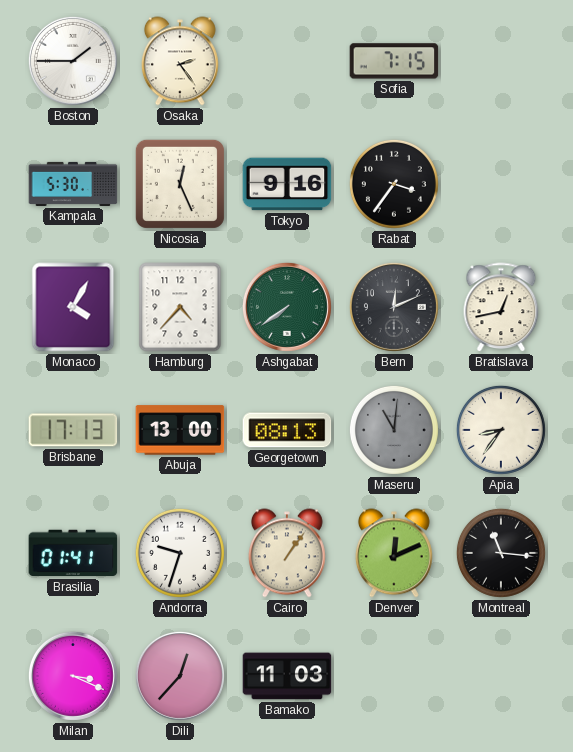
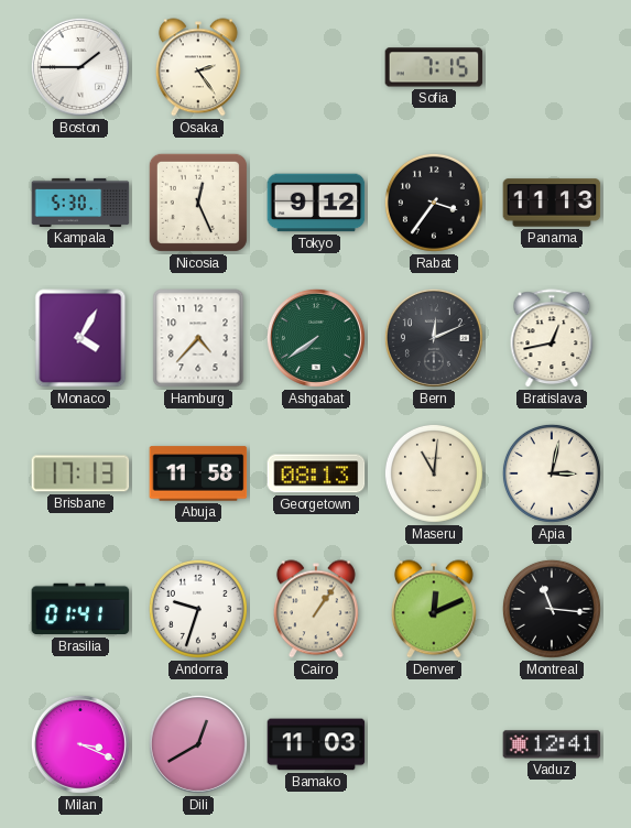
Tokyo: 9:16 -> 9:12
Panama: none -> 11:13
Abuja: 13:00 -> 11:58
Maseru dial: grey -> cream
Apia: 8:36 -> 3:02
Dili: 12:37 -> 12:40
Vaduz: none -> 12:41
